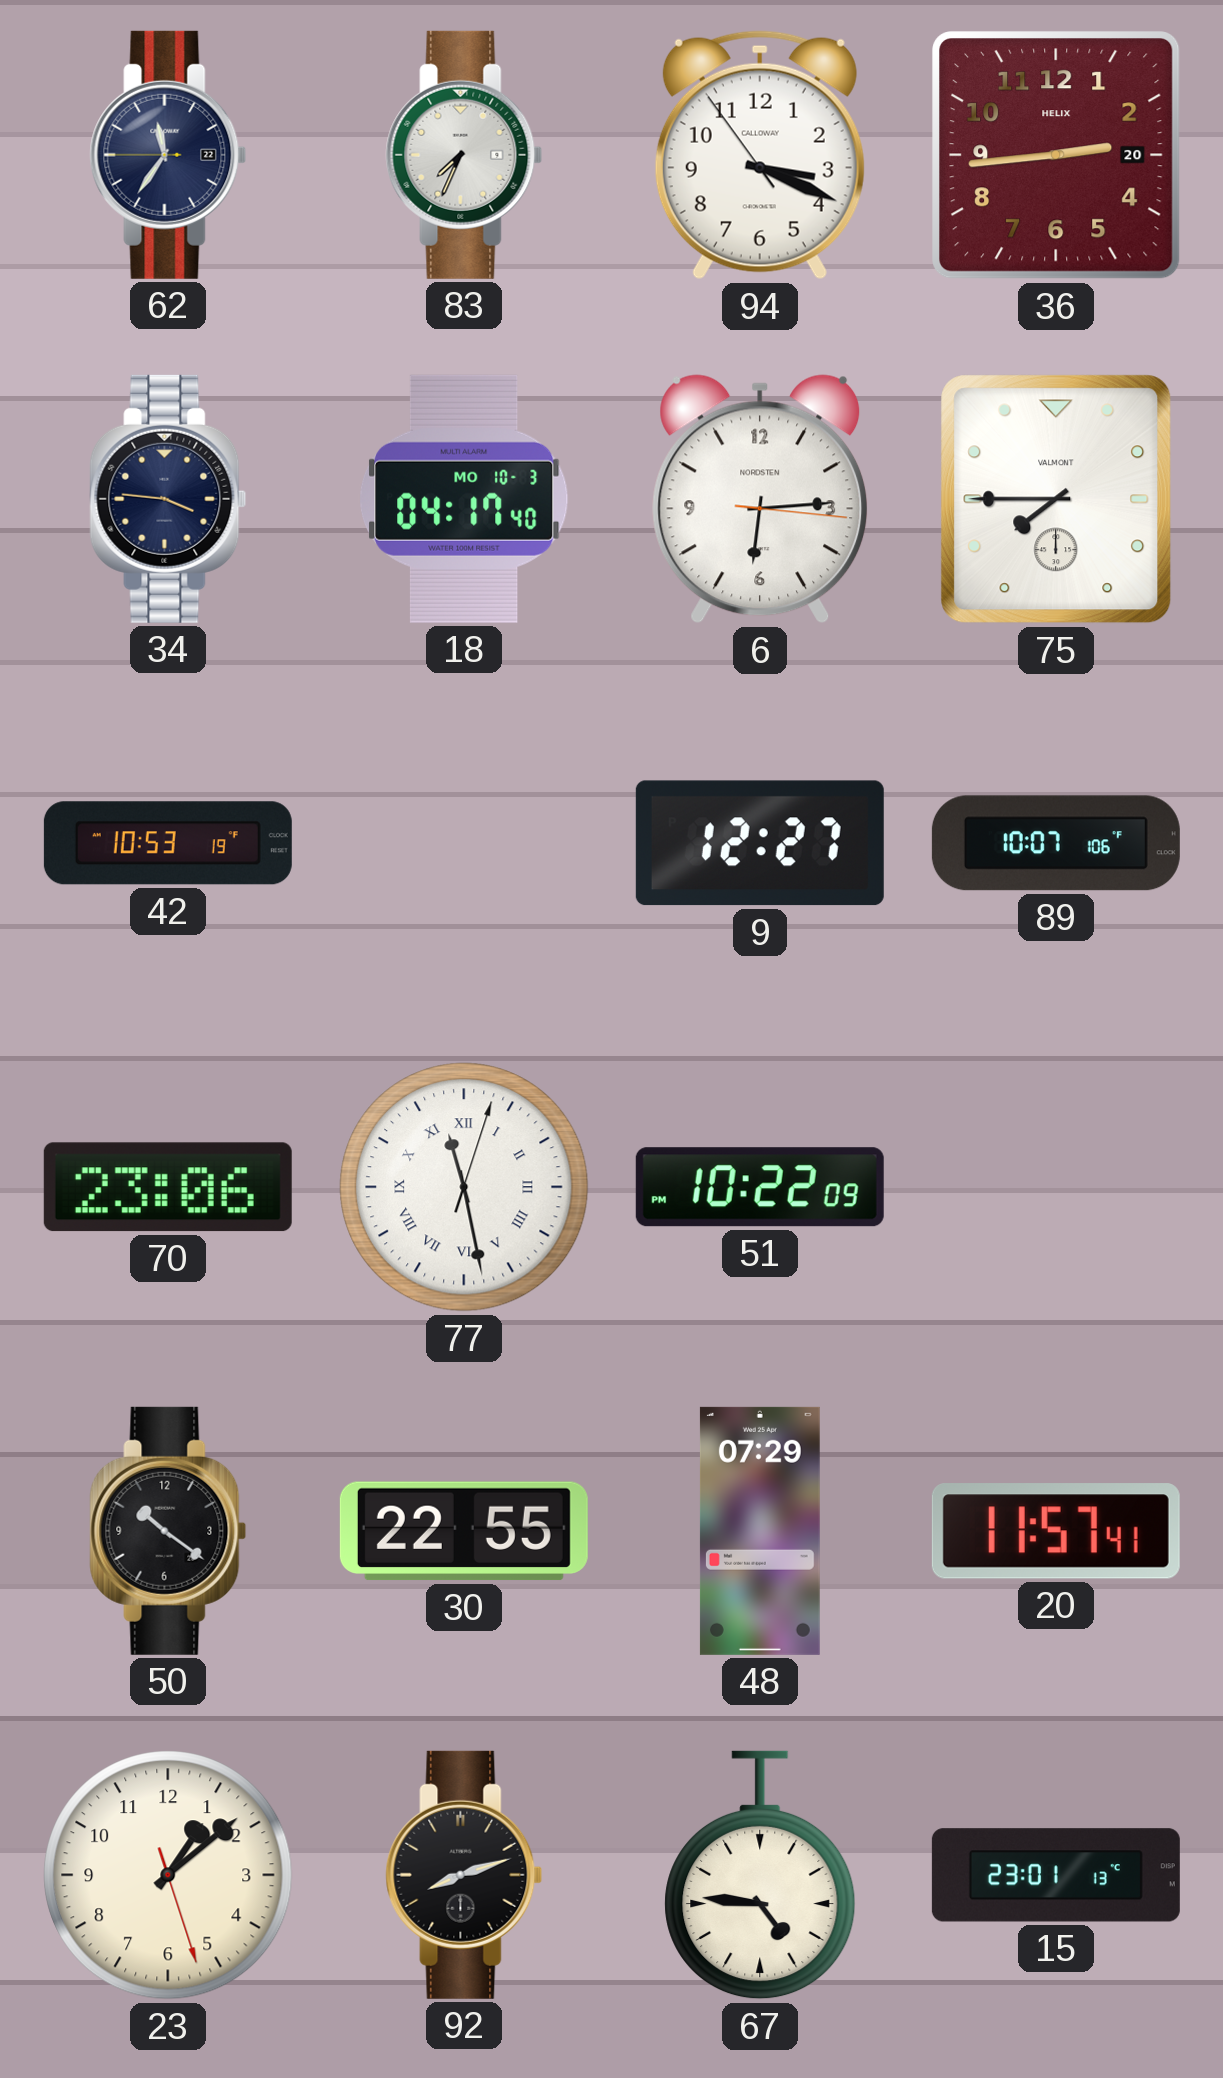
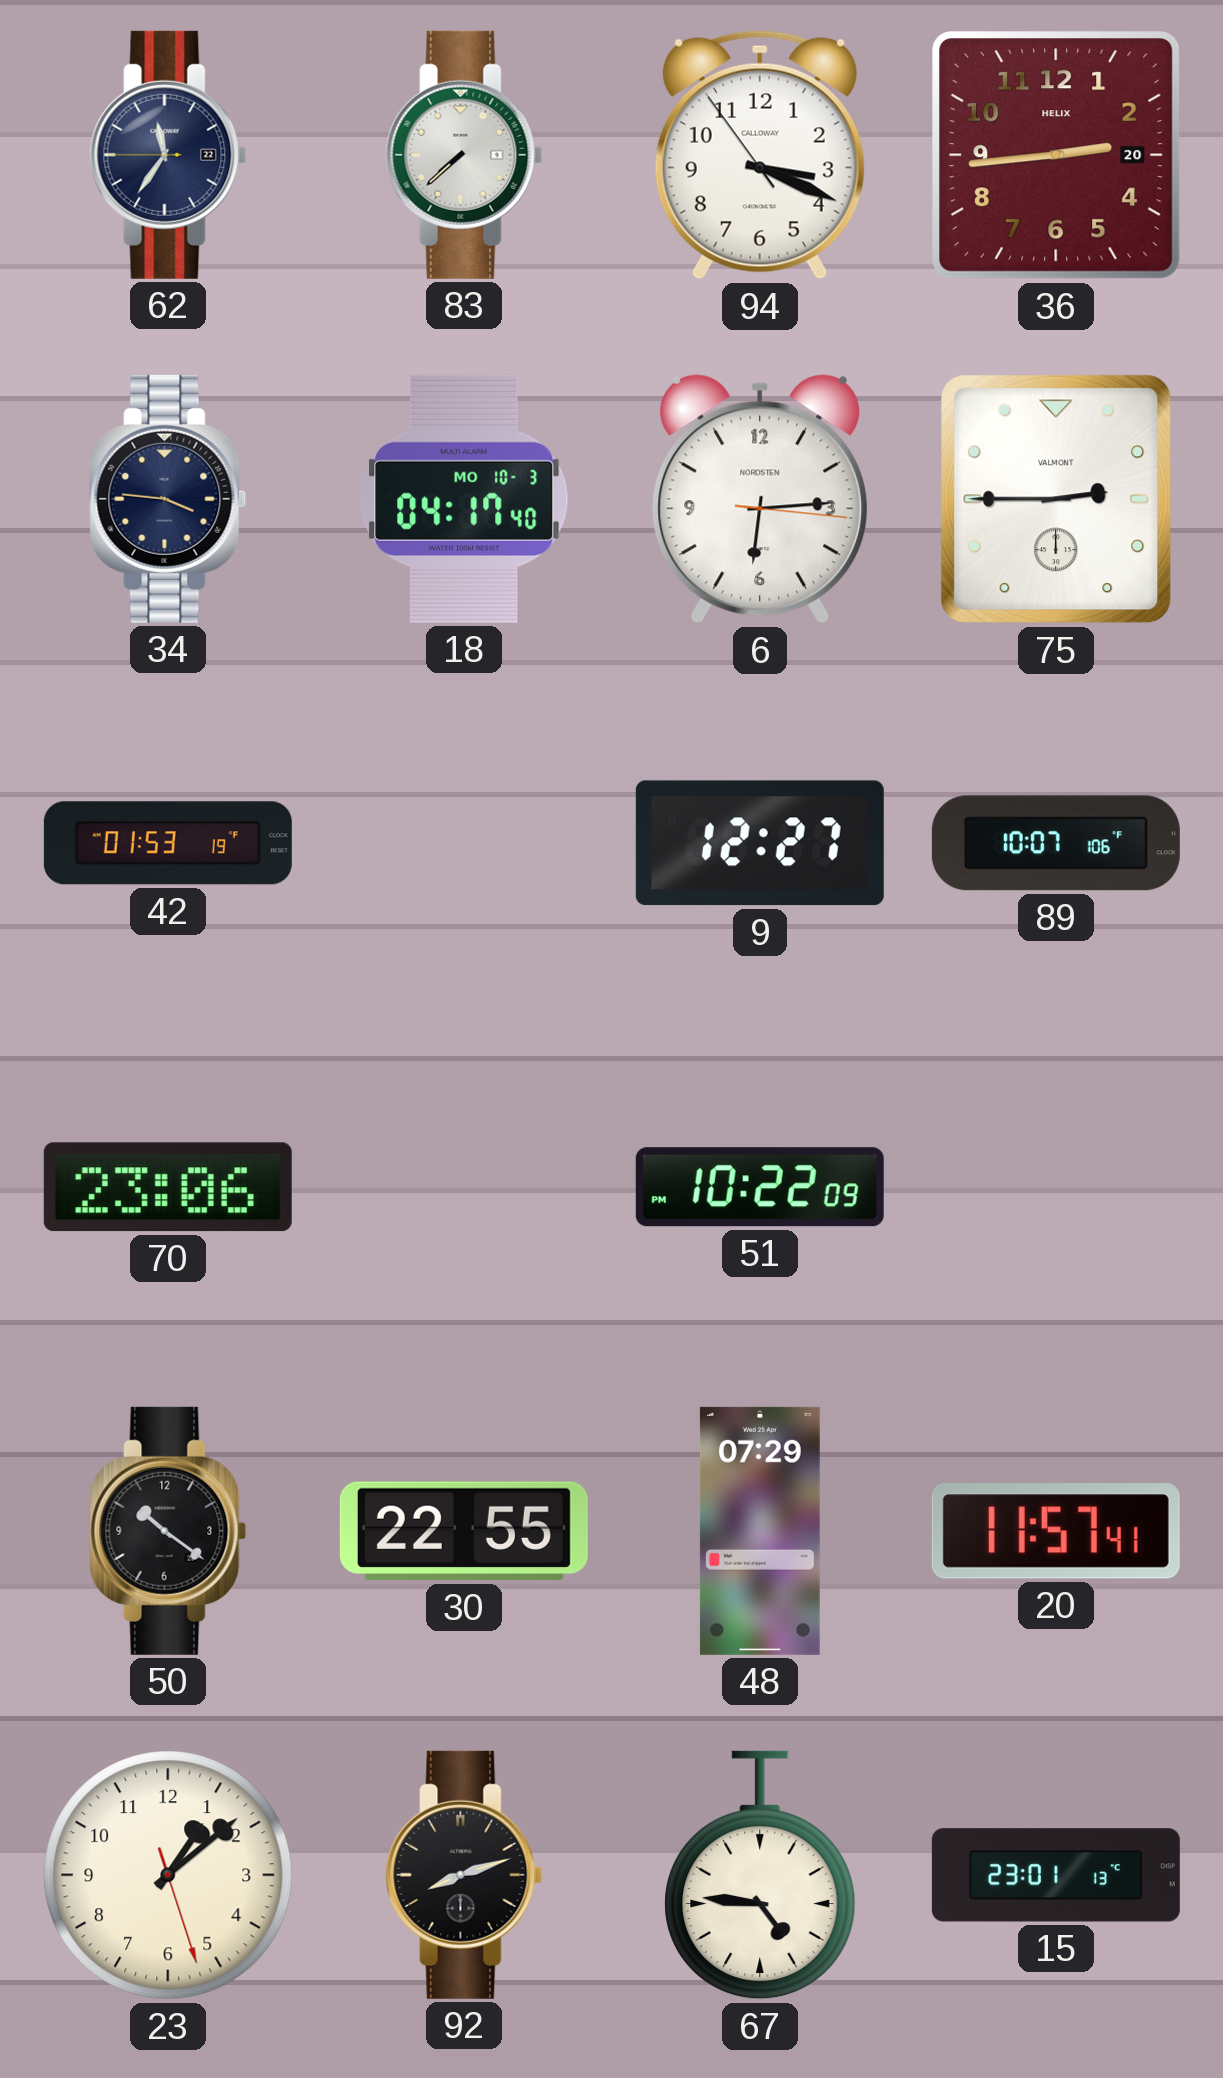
83: 7:34 -> 7:38
75: 7:45 -> 2:45
42: 10:53 -> 01:53
77: 11:28 -> none
